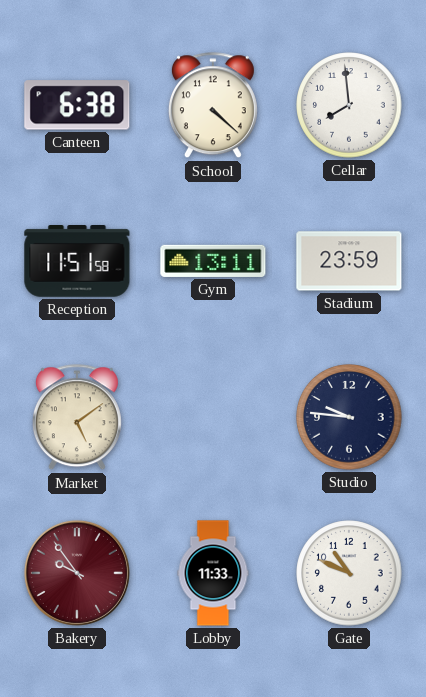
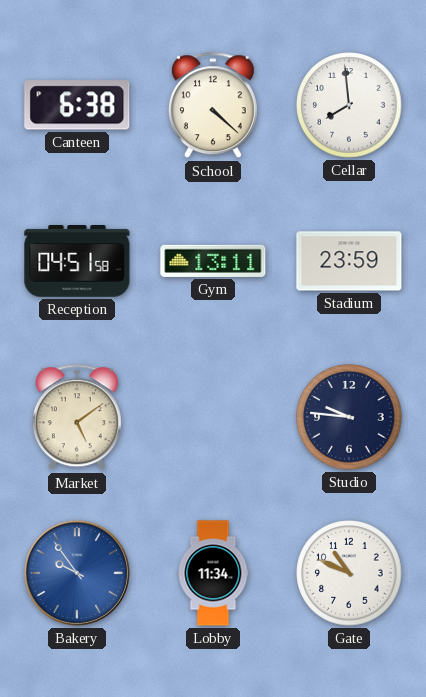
Reception: 11:51 -> 04:51
Bakery dial: burgundy -> blue
Lobby: 11:33 -> 11:34
